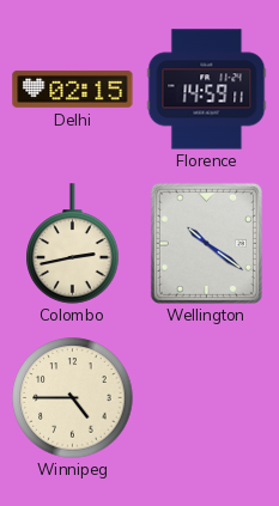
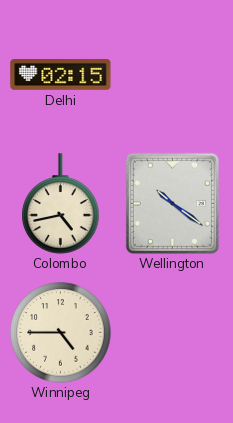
Florence: 14:59 -> none
Colombo: 2:43 -> 4:43
